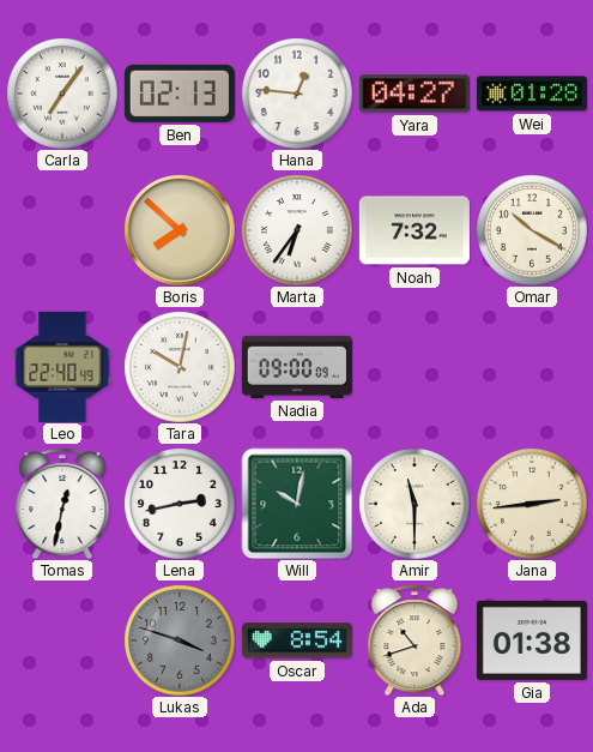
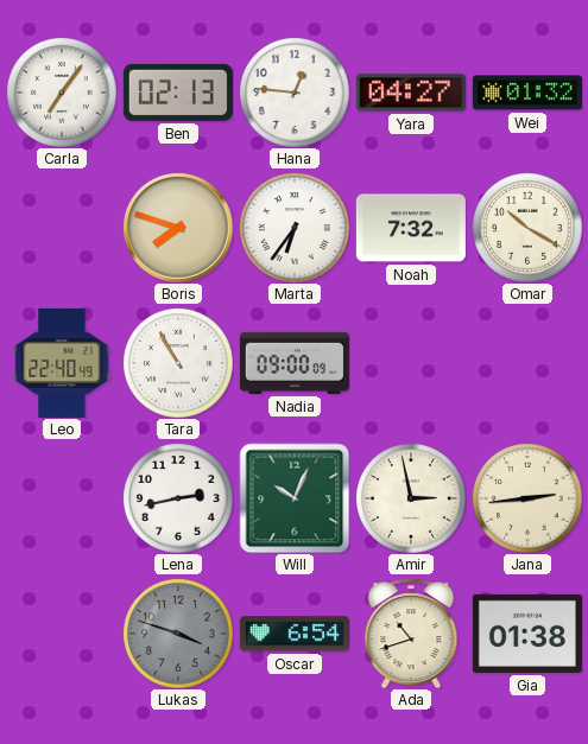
Wei: 01:28 -> 01:32
Boris: 7:52 -> 7:48
Tara: 10:02 -> 10:55
Tomas: 12:32 -> none
Will: 10:02 -> 10:04
Amir: 11:30 -> 2:58
Oscar: 8:54 -> 6:54
